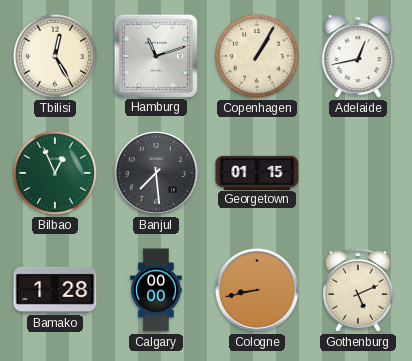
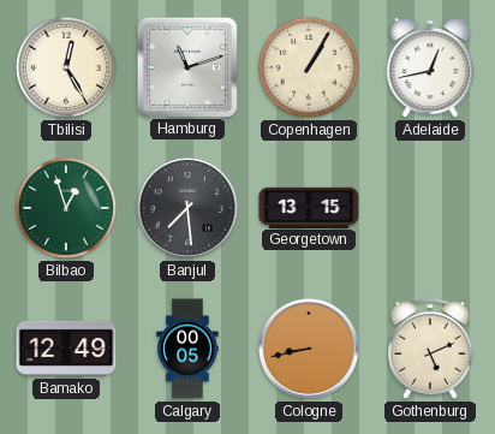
Bilbao: 12:56 -> 12:57
Georgetown: 01:15 -> 13:15
Bamako: 1:28 -> 12:49
Calgary: 00:00 -> 00:05
